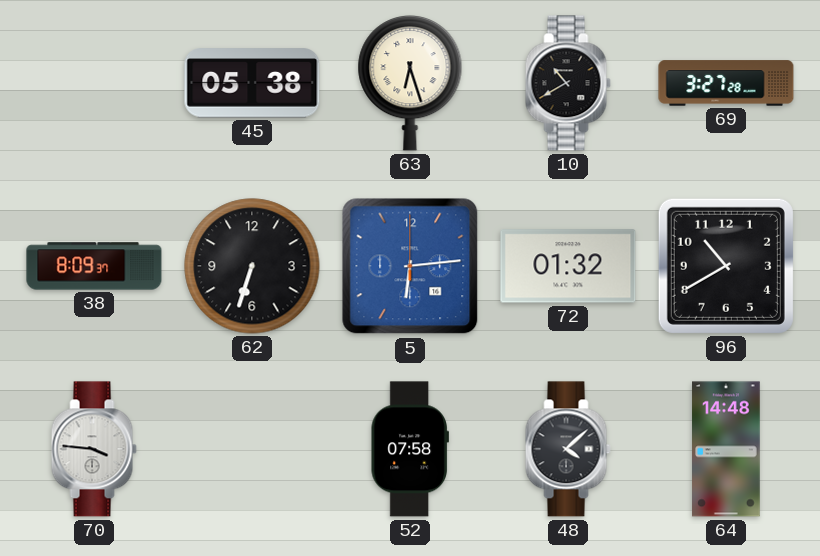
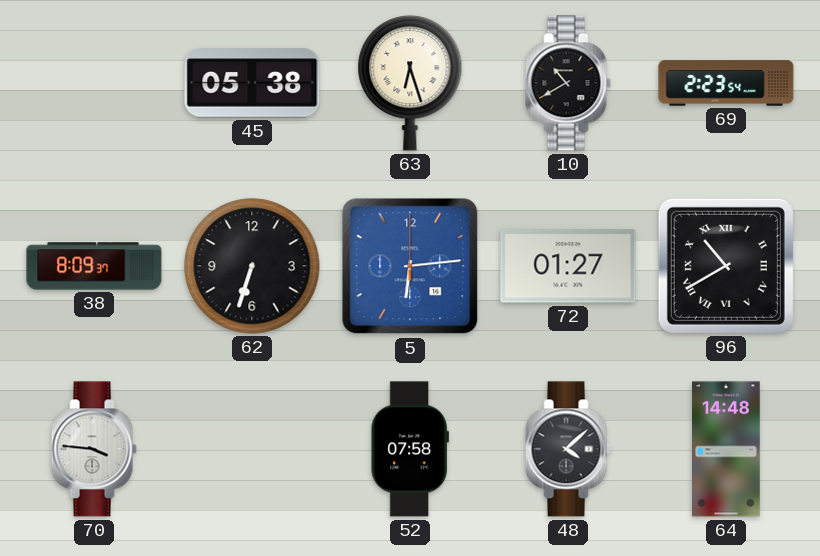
69: 3:27 -> 2:23
72: 01:32 -> 01:27
96 numerals: Arabic -> Roman
